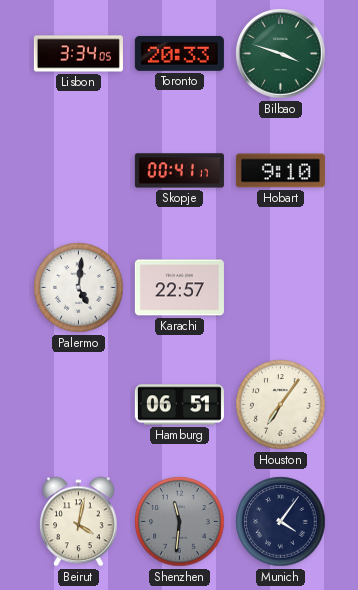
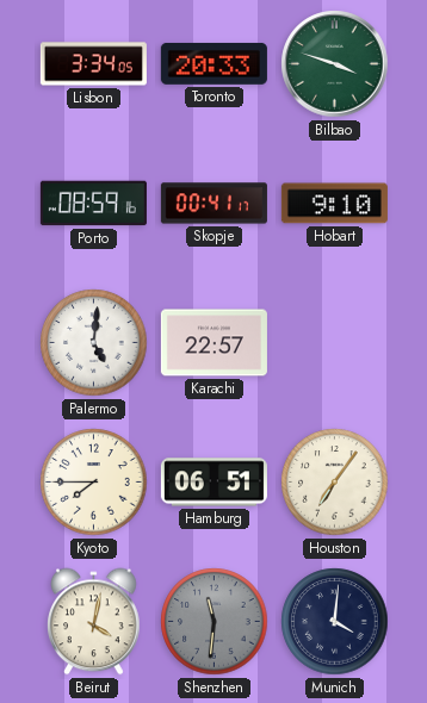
Porto: none -> 08:59
Kyoto: none -> 7:45
Munich: 4:06 -> 4:01
